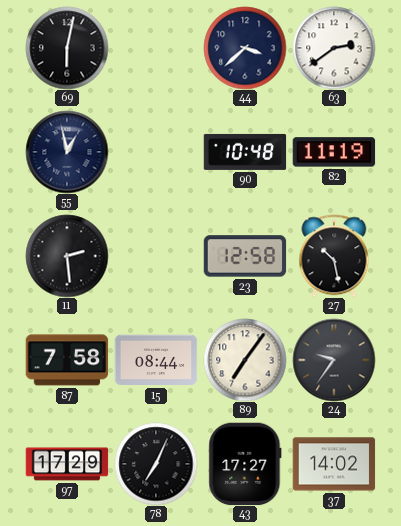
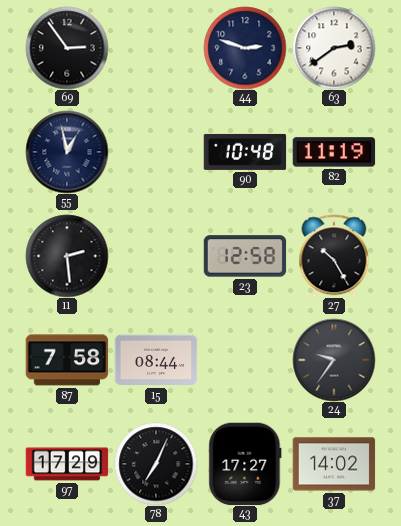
69: 6:02 -> 2:54
44: 3:38 -> 2:48
27: 10:28 -> 10:25
89: 7:06 -> none
